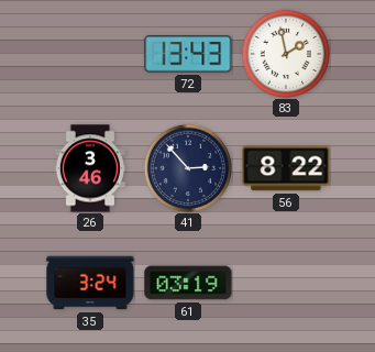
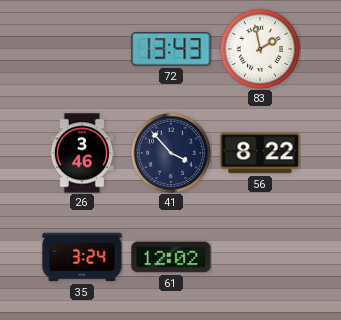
41: 2:53 -> 3:53
61: 03:19 -> 12:02
